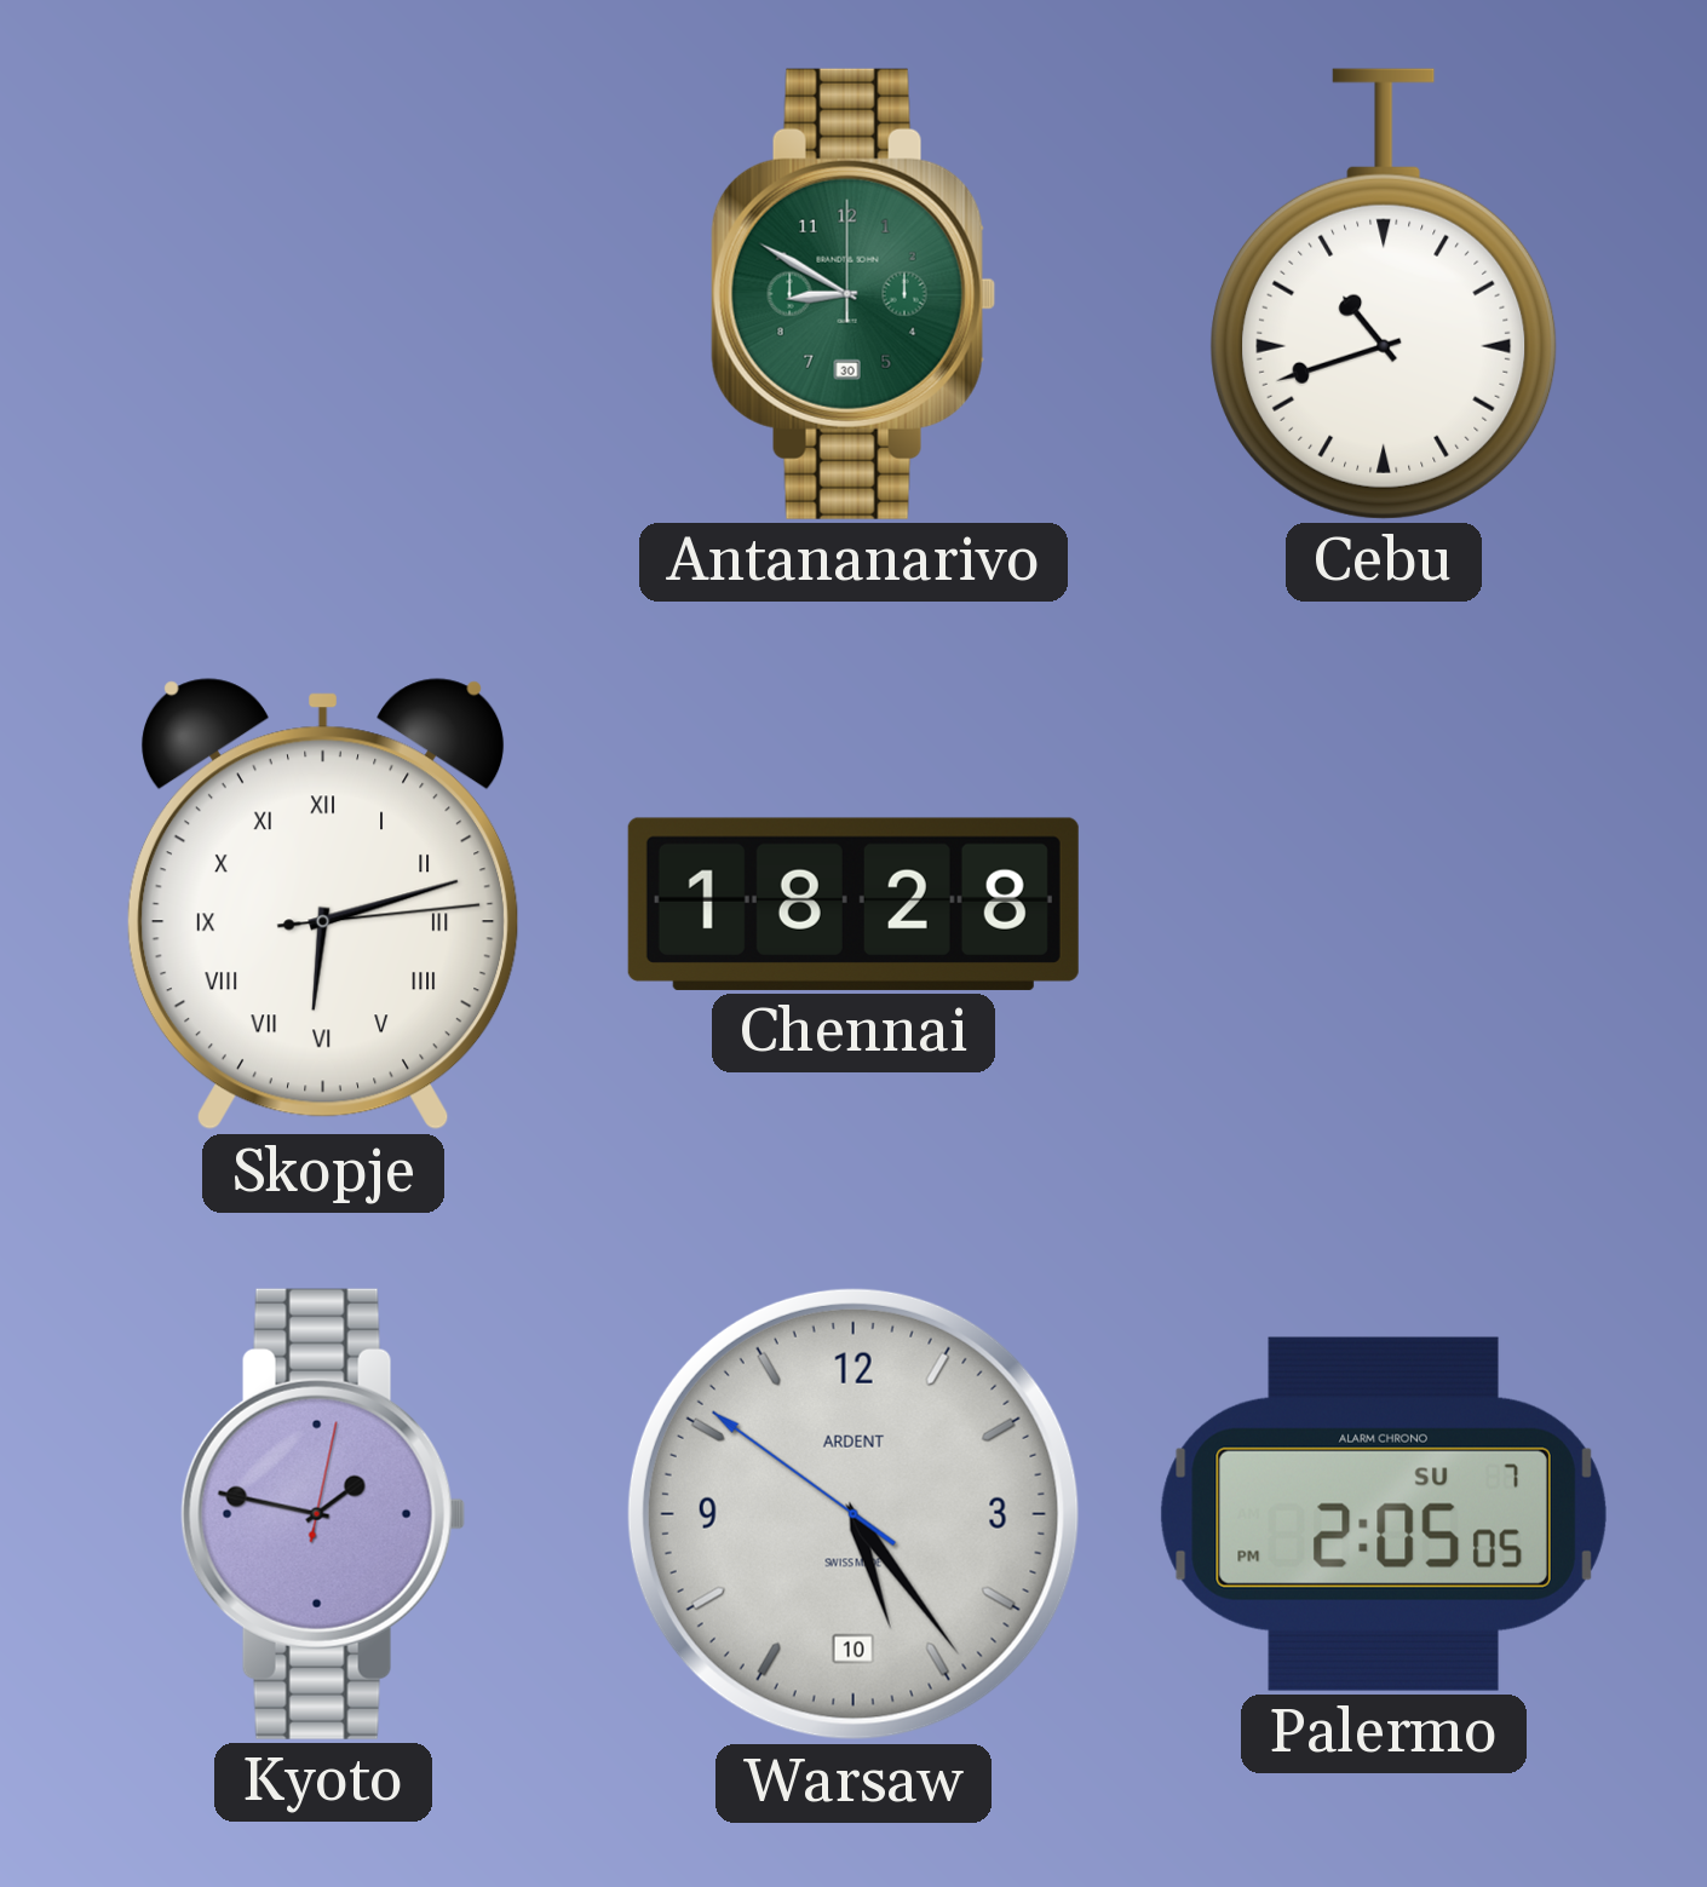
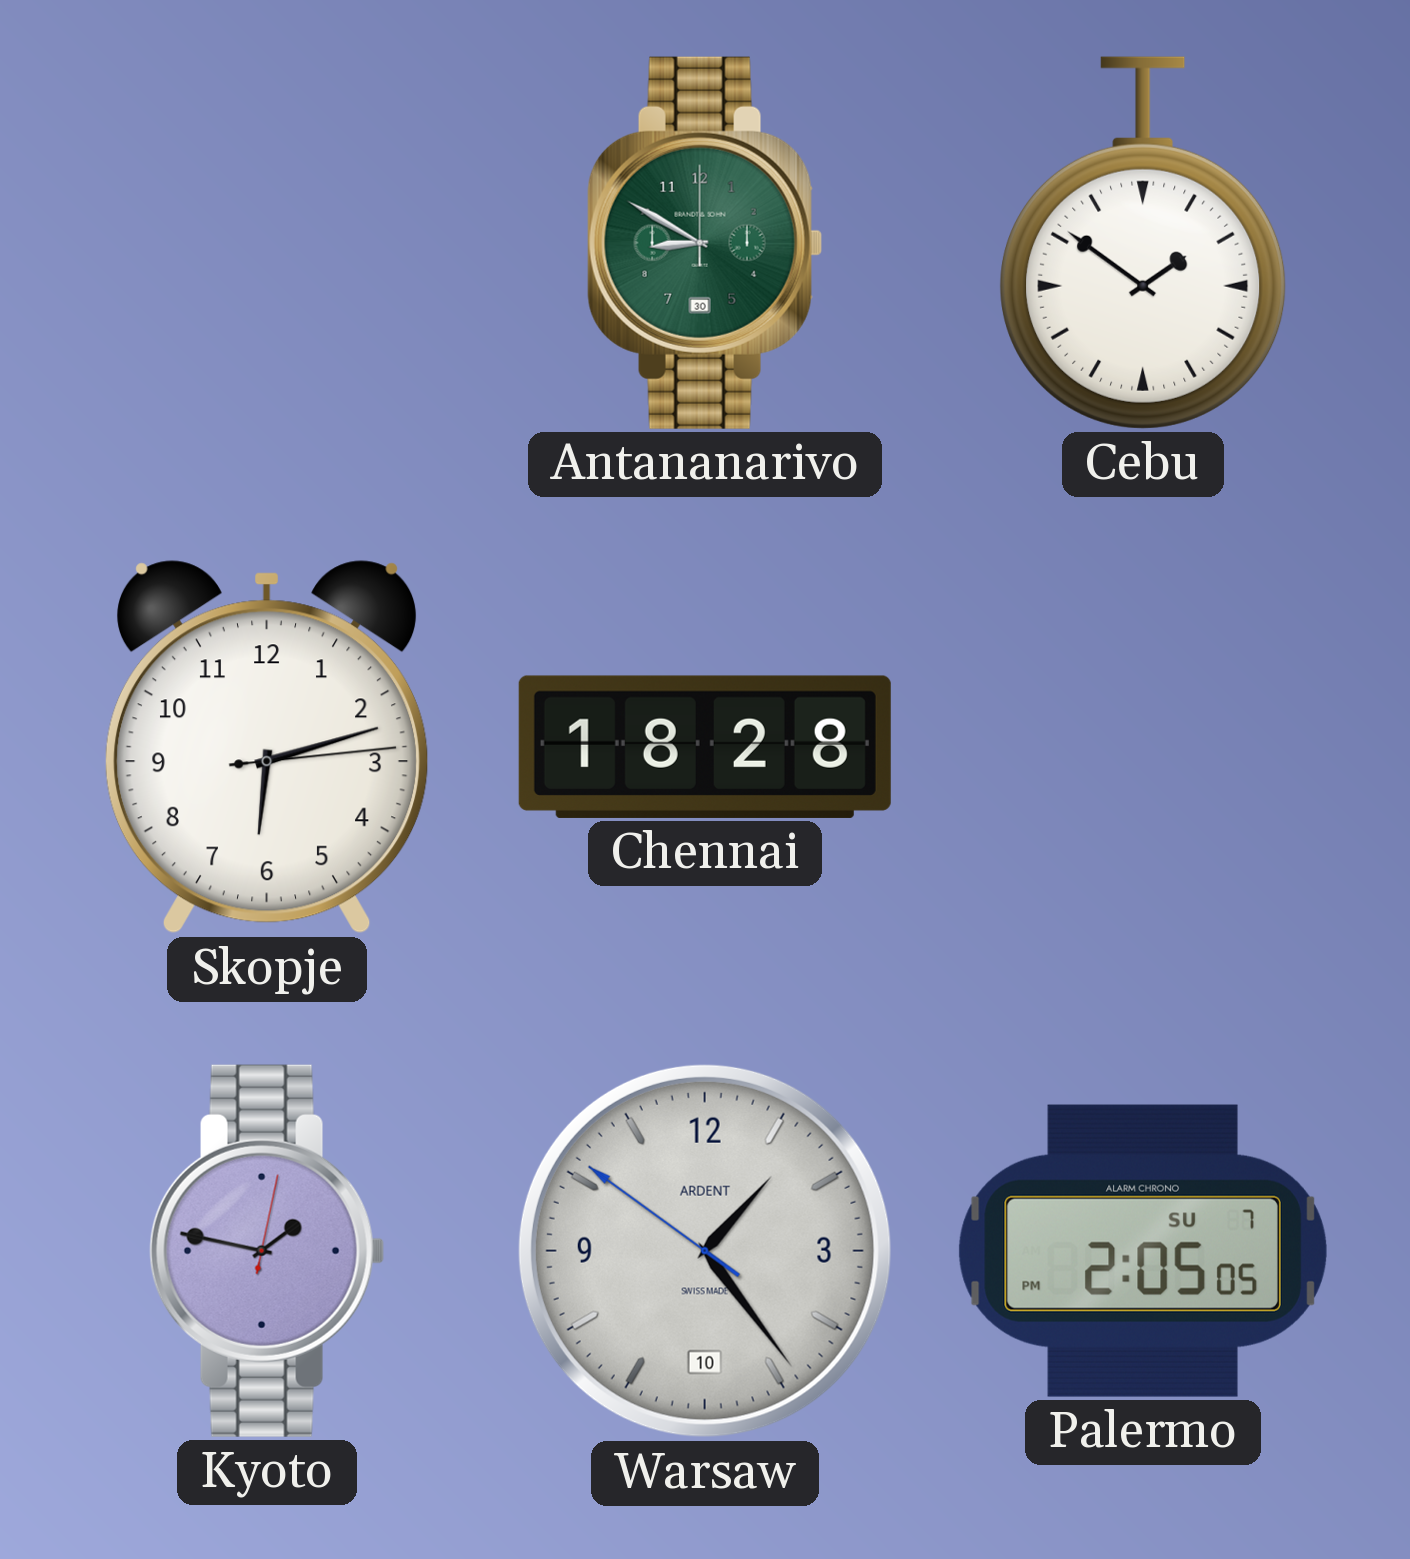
Cebu: 10:42 -> 1:51
Skopje numerals: Roman -> Arabic
Warsaw: 5:23 -> 1:23
